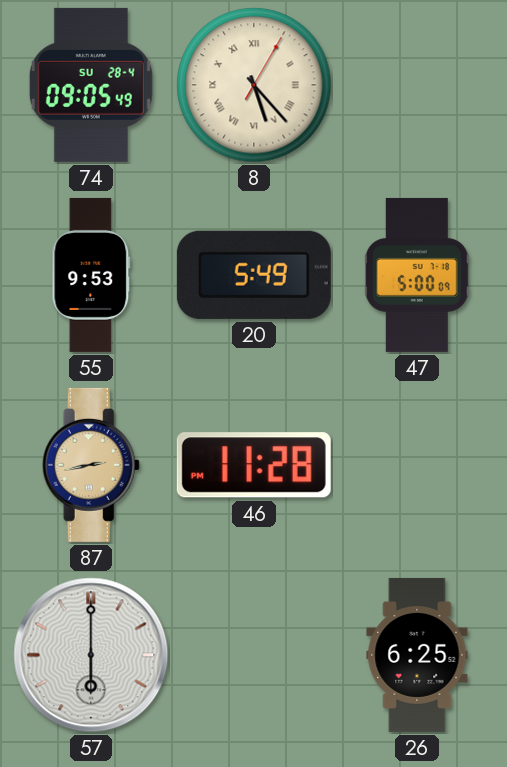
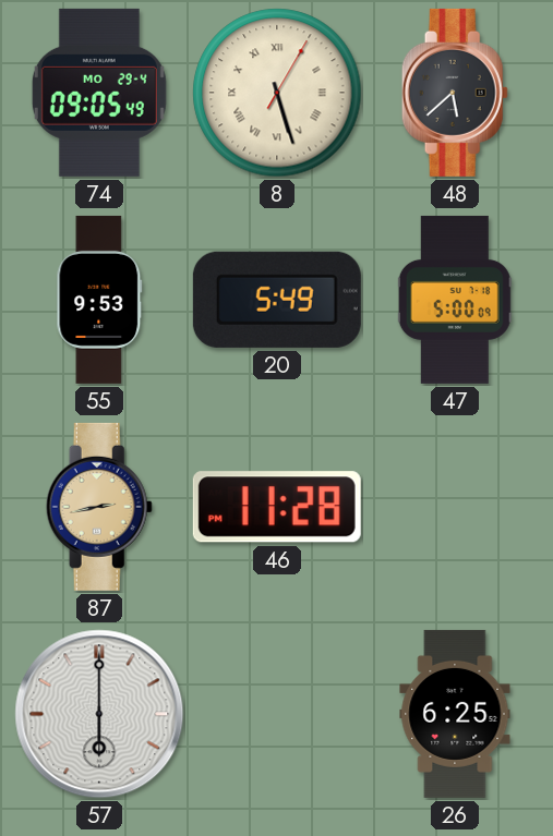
74 date: SU 28-4 -> MO 29-4
8: 5:23 -> 5:27
48: none -> 5:38
